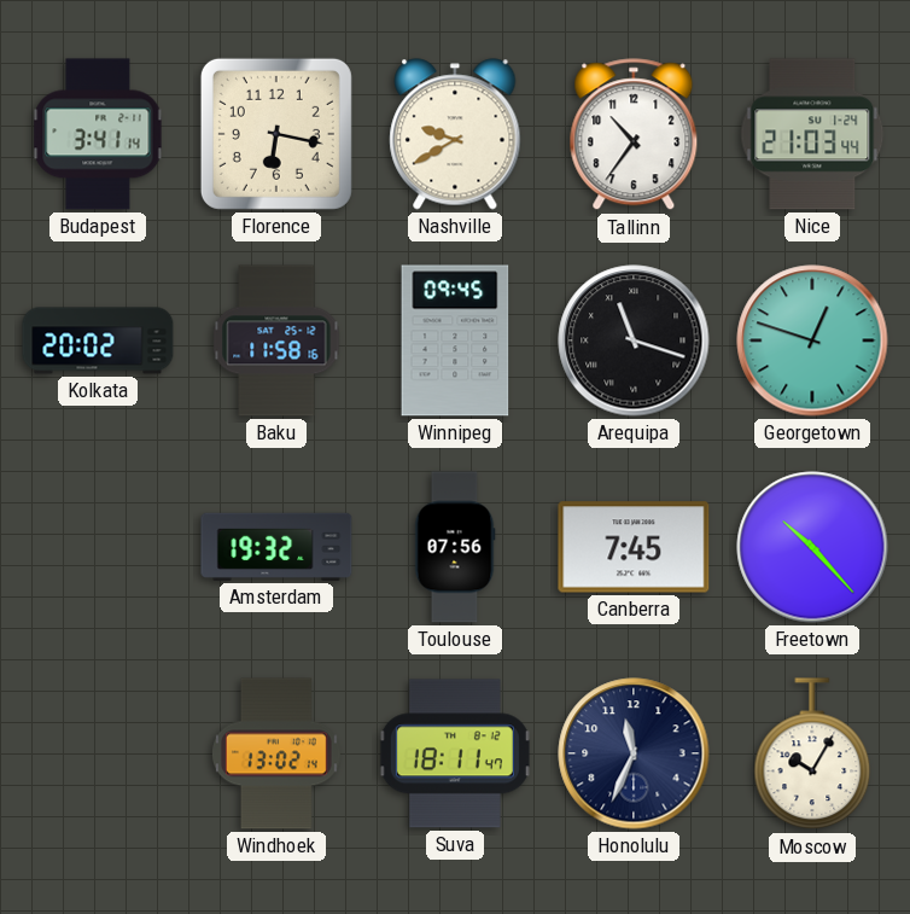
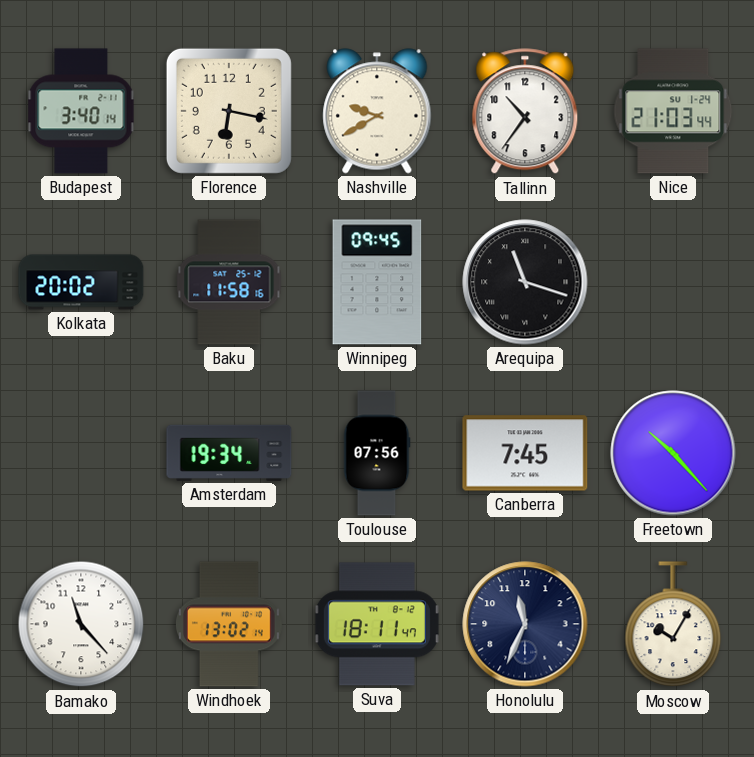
Budapest: 3:41 -> 3:40
Georgetown: 12:48 -> none
Amsterdam: 19:32 -> 19:34
Bamako: none -> 11:23
